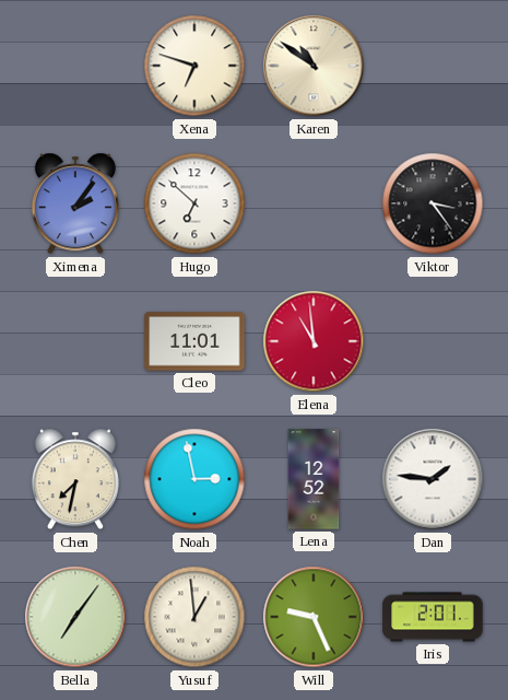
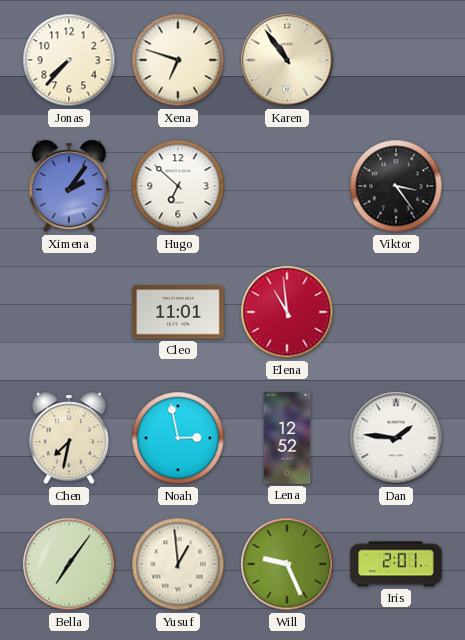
Jonas: none -> 7:37
Karen: 10:51 -> 10:54
